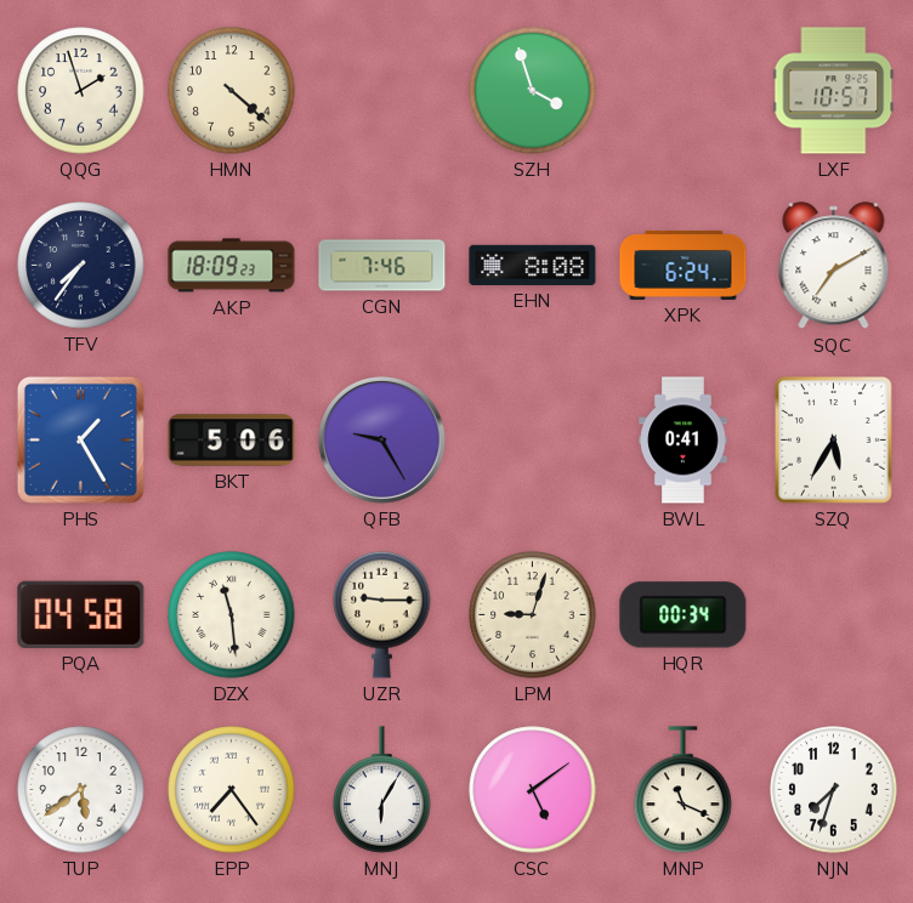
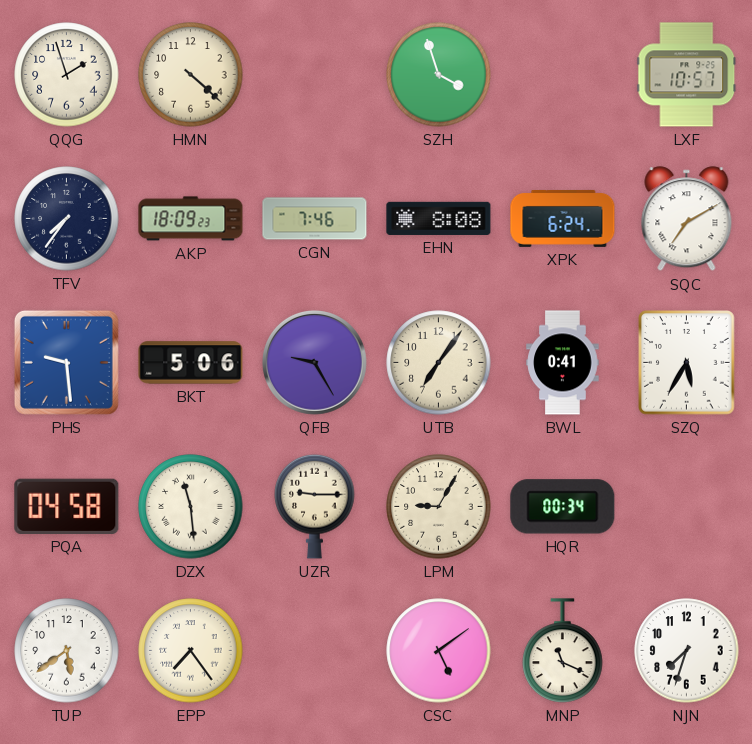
PHS: 1:25 -> 9:29
UTB: none -> 7:06
LPM: 9:03 -> 9:05
MNJ: 6:05 -> none
